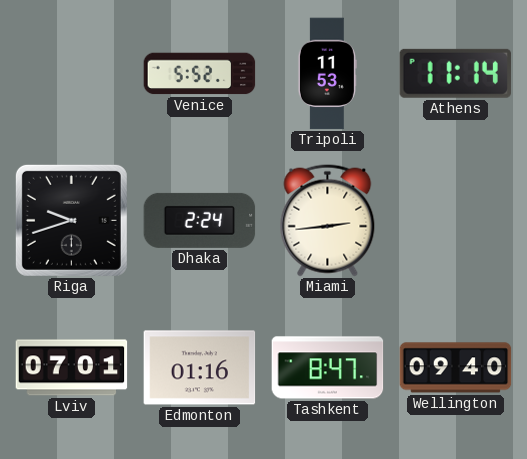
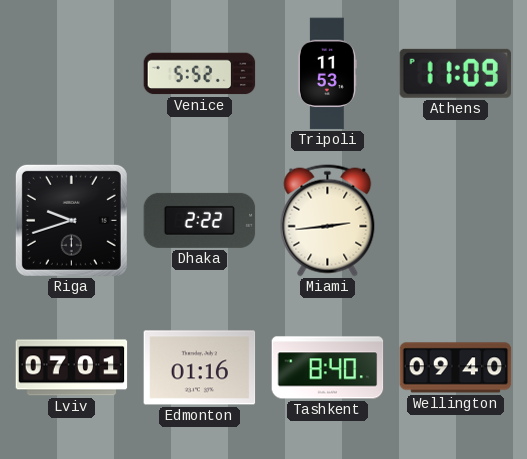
Athens: 11:14 -> 11:09
Dhaka: 2:24 -> 2:22
Tashkent: 8:47 -> 8:40
